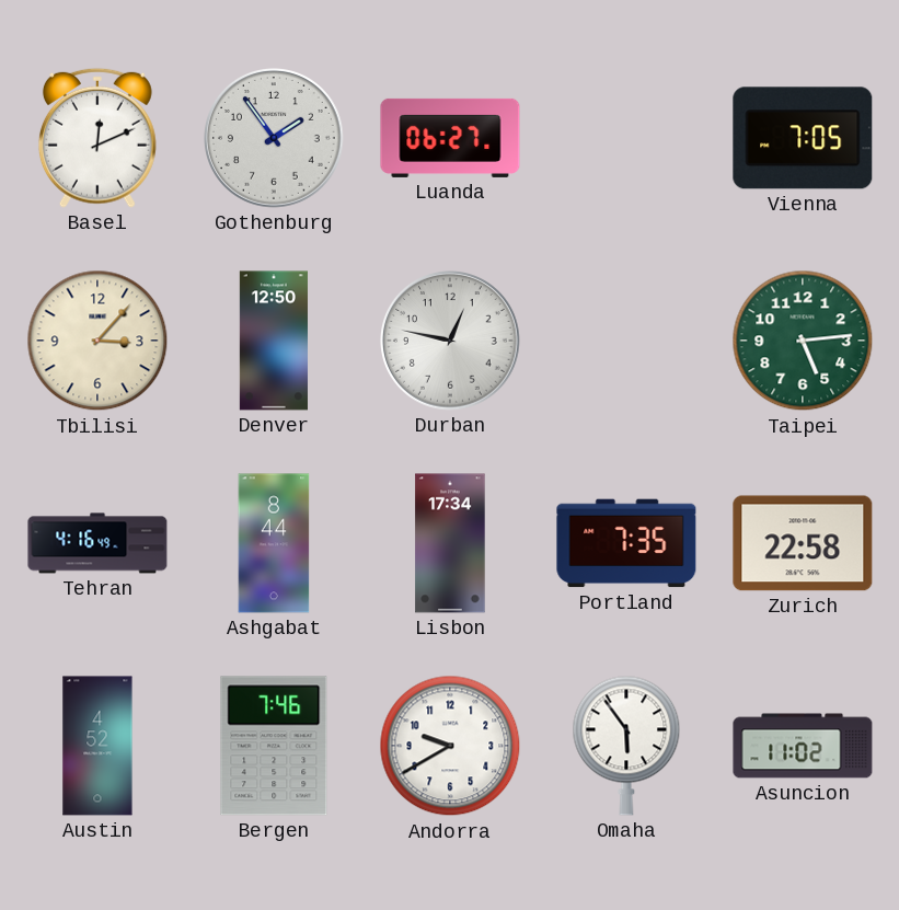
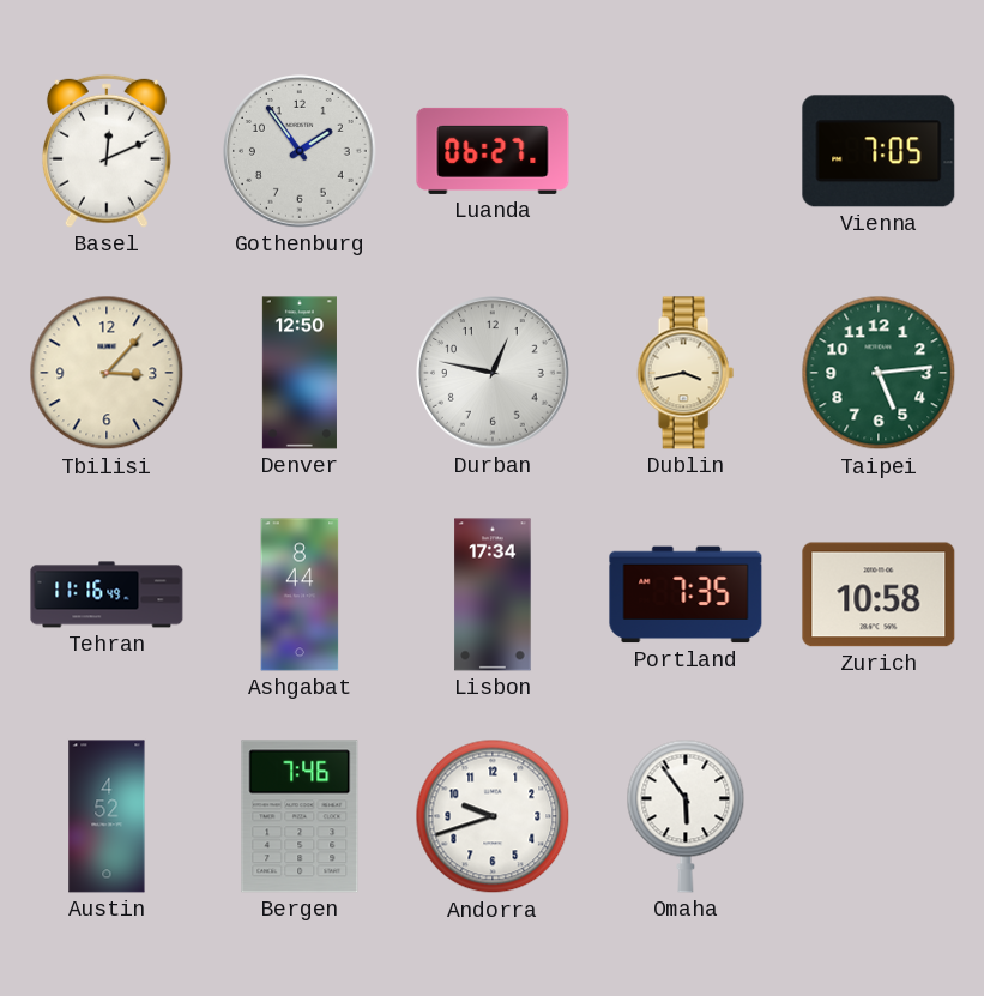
Dublin: none -> 3:43
Tehran: 4:16 -> 11:16
Zurich: 22:58 -> 10:58
Andorra: 9:40 -> 9:42
Asuncion: 11:02 -> none
